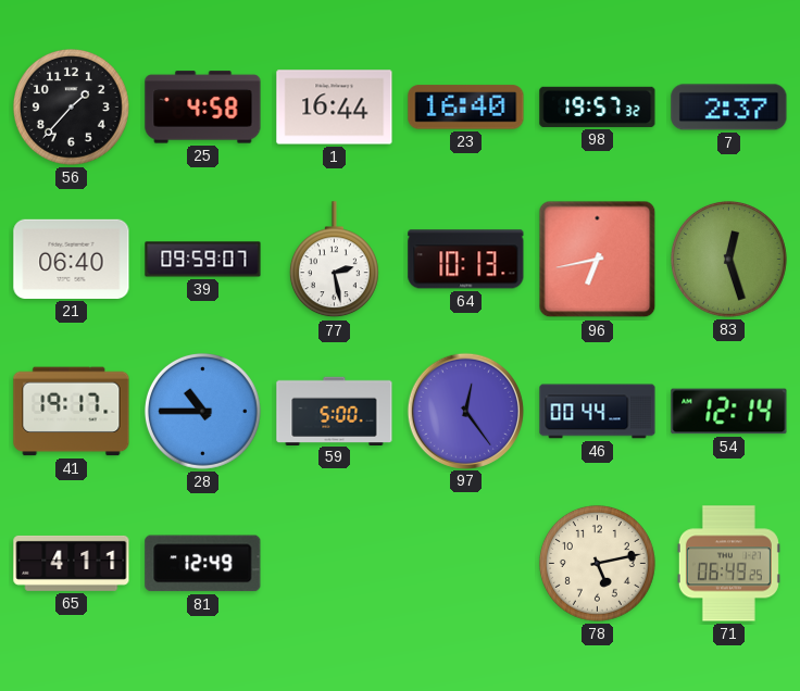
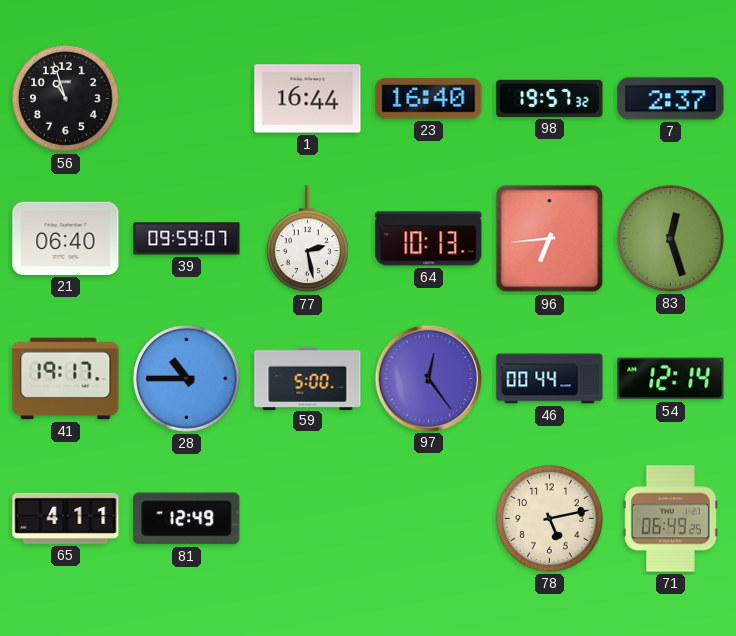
56: 1:37 -> 10:57
25: 4:58 -> none
96: 6:43 -> 6:44
